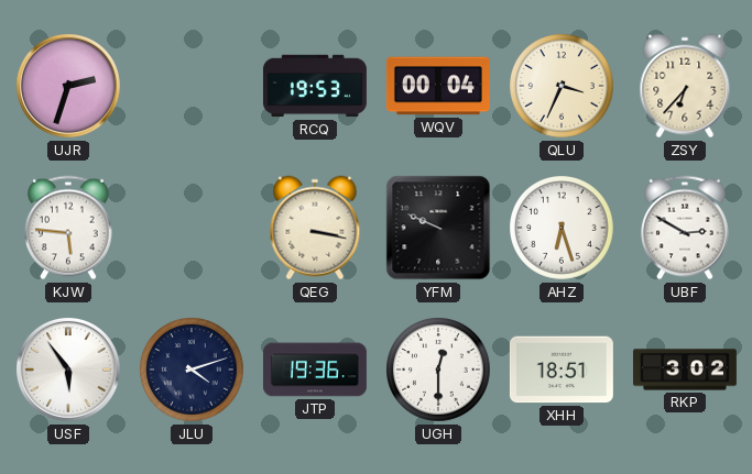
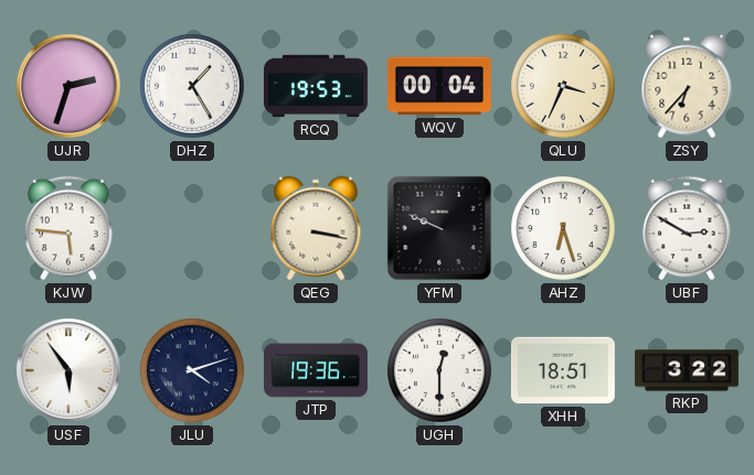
DHZ: none -> 1:25
RKP: 3:02 -> 3:22
